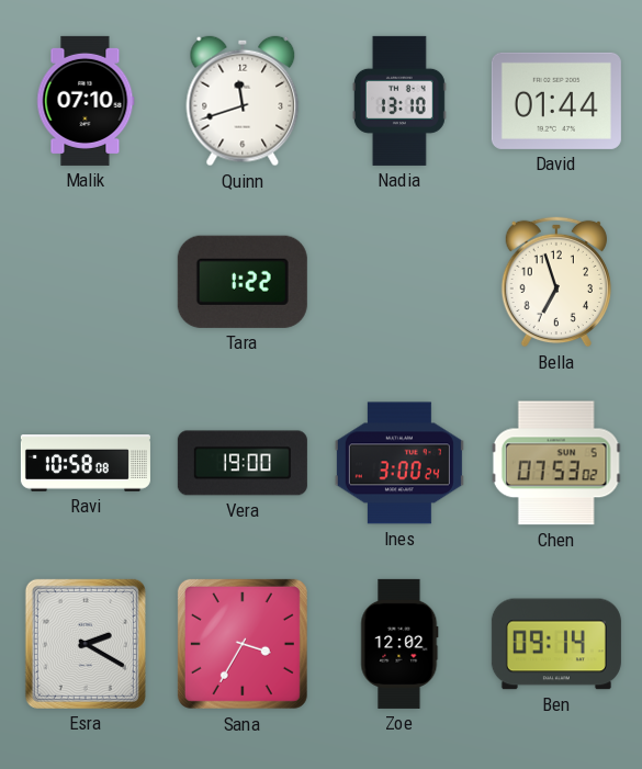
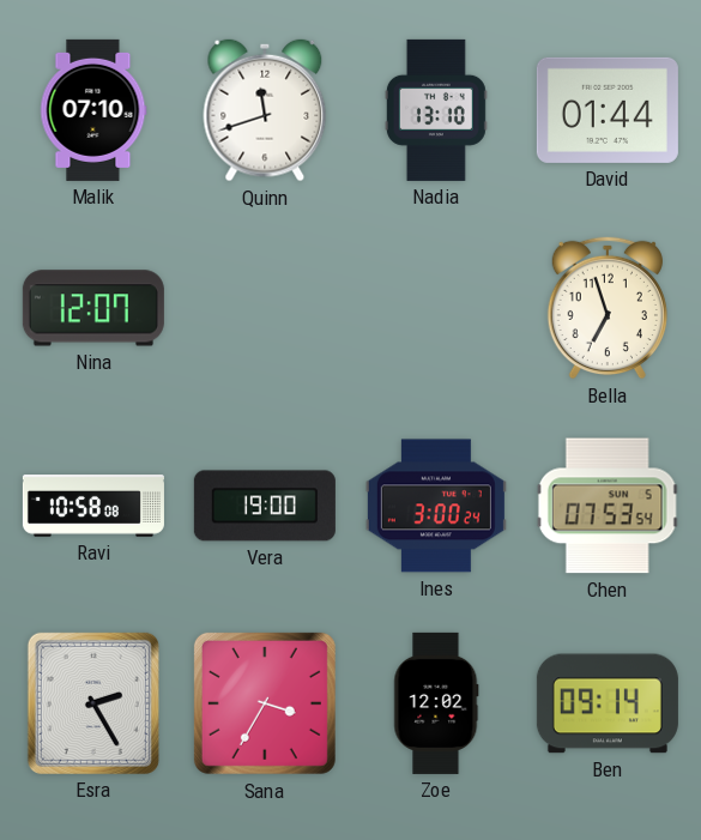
Nina: none -> 12:07
Tara: 1:22 -> none
Chen: 07:53:02 -> 07:53:54
Esra: 2:20 -> 2:25
